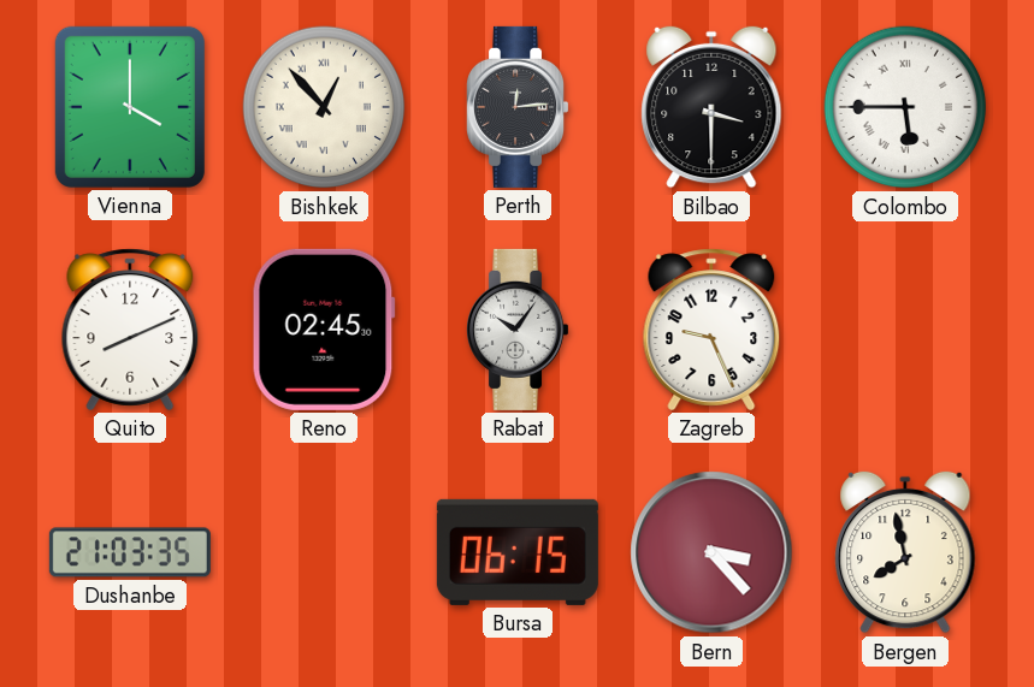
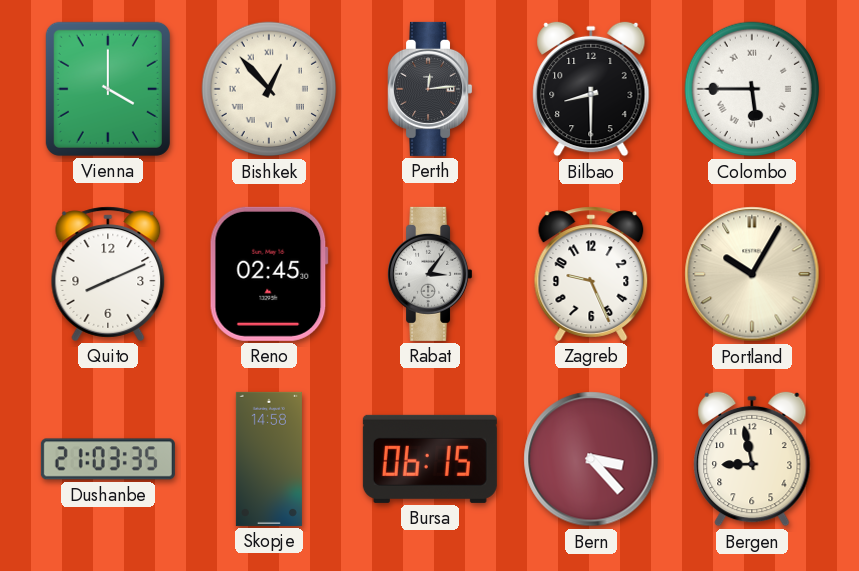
Bilbao: 3:30 -> 8:30
Rabat: 10:06 -> 3:06
Portland: none -> 10:05
Skopje: none -> 14:58
Bergen: 7:58 -> 8:58
